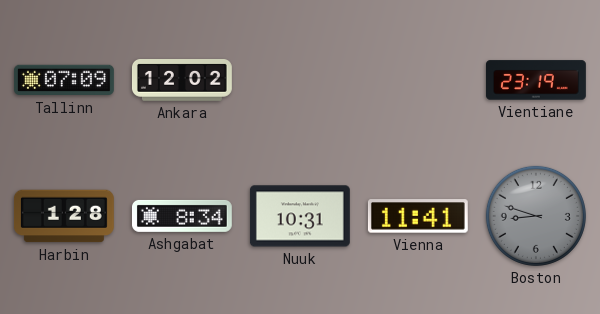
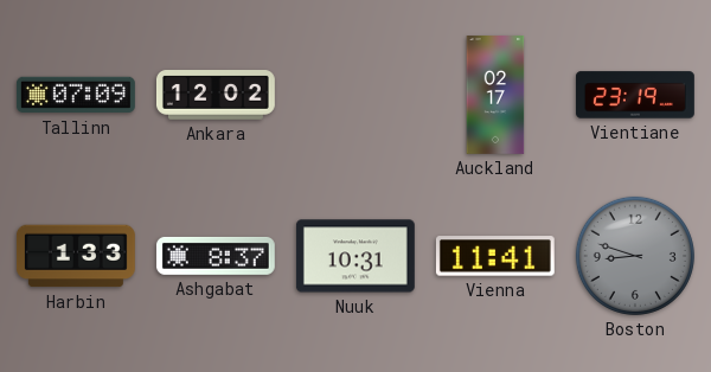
Auckland: none -> 02:17
Harbin: 1:28 -> 1:33
Ashgabat: 8:34 -> 8:37
